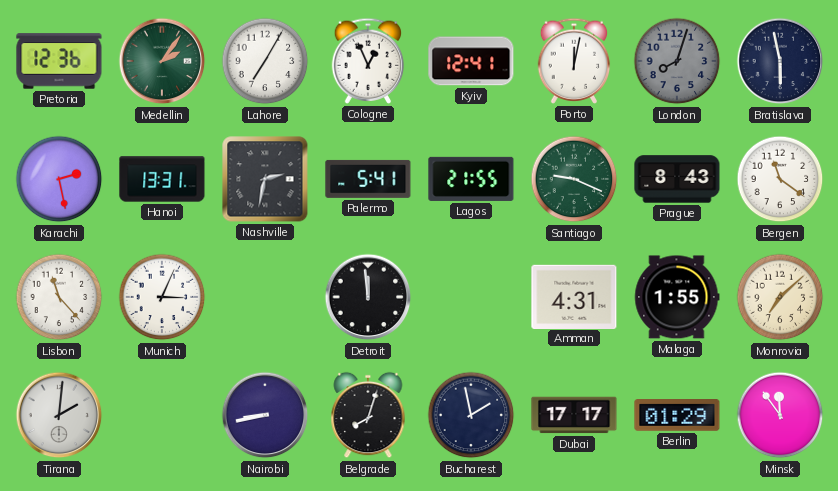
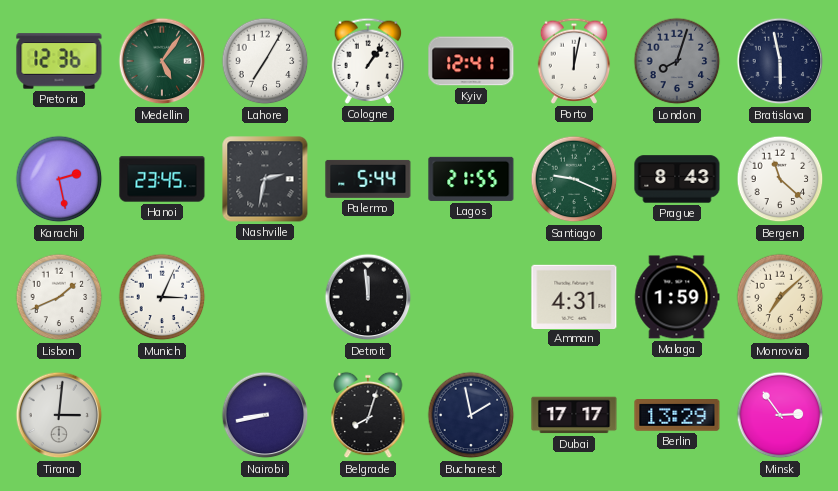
Medellin: 2:06 -> 5:06
Cologne: 12:56 -> 1:06
Hanoi: 13:31 -> 23:45
Palermo: 5:41 -> 5:44
Bergen: 11:21 -> 11:22
Lisbon: 11:23 -> 1:41
Malaga: 1:55 -> 1:59
Tirana: 2:01 -> 3:01
Berlin: 01:29 -> 13:29
Minsk: 11:54 -> 2:54
